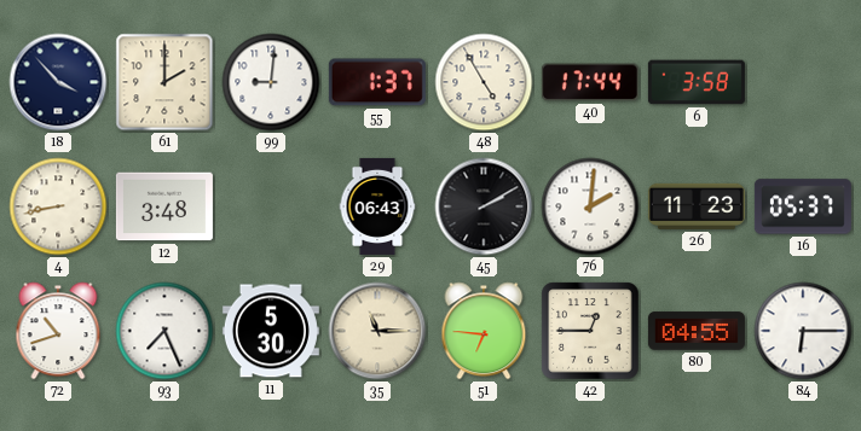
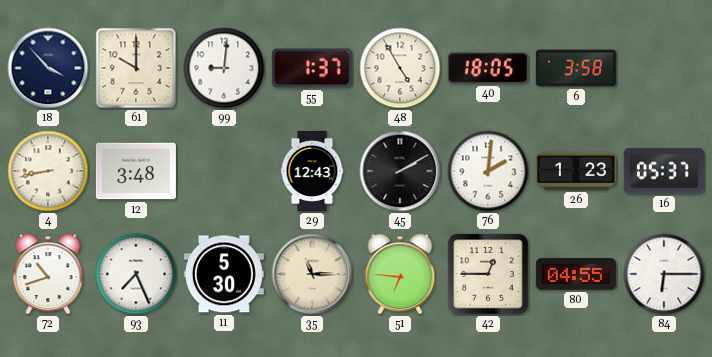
61: 2:00 -> 10:00
40: 17:44 -> 18:05
29: 06:43 -> 12:43
26: 11:23 -> 1:23
